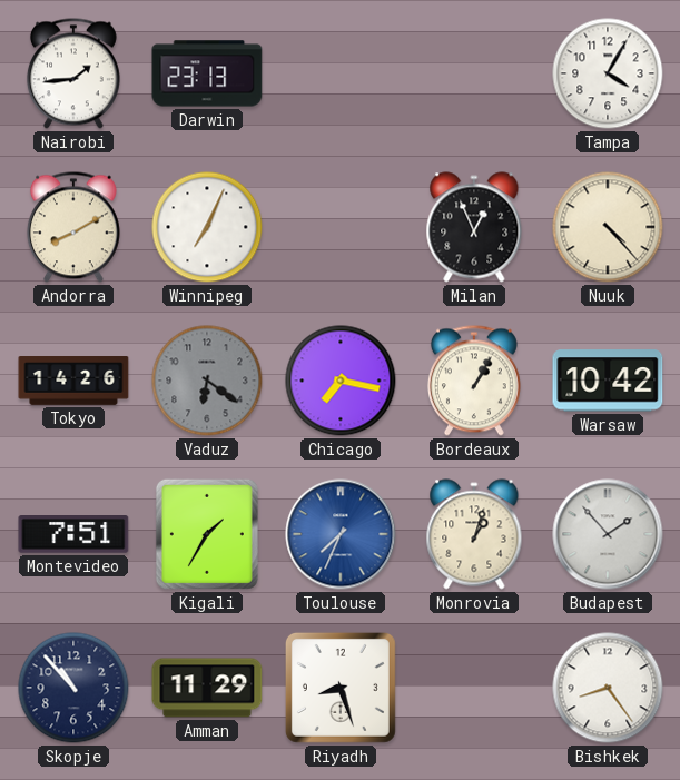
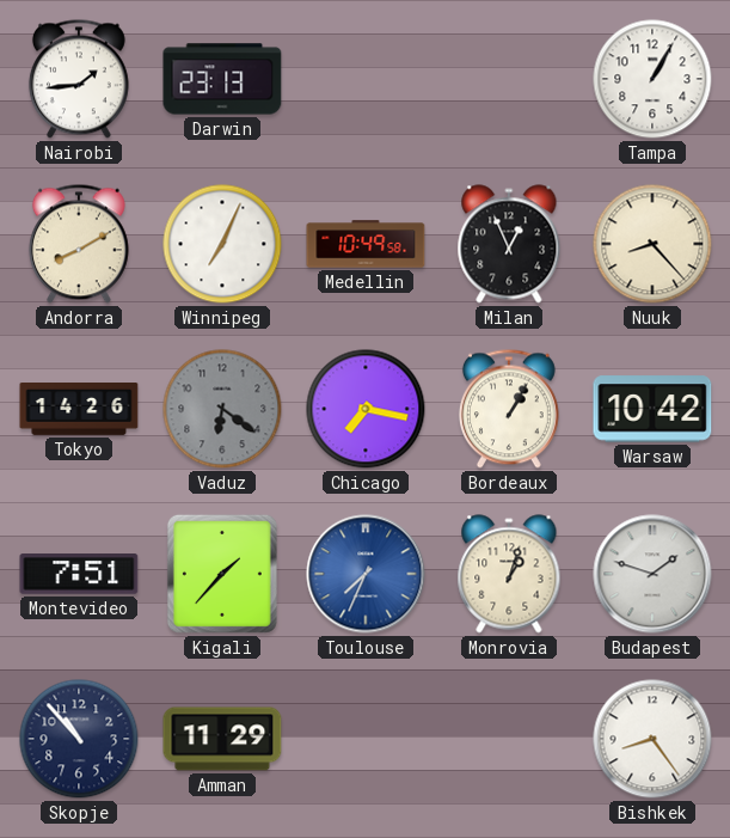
Tampa: 4:05 -> 1:05
Medellin: none -> 10:49
Nuuk: 4:23 -> 8:23
Kigali: 1:35 -> 1:37
Budapest: 1:53 -> 1:48
Riyadh: 8:27 -> none
